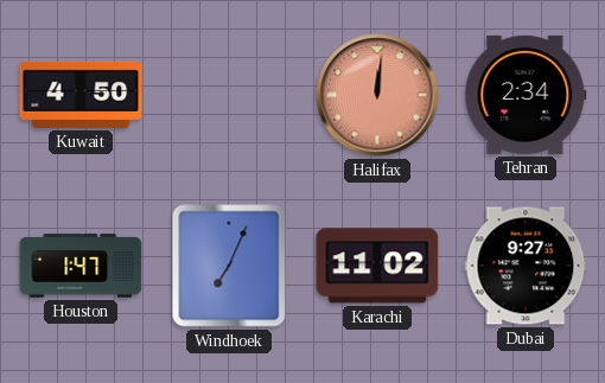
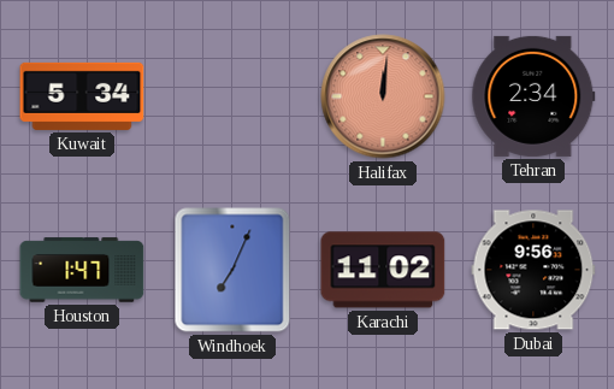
Kuwait: 4:50 -> 5:34
Dubai: 9:27 -> 9:56
